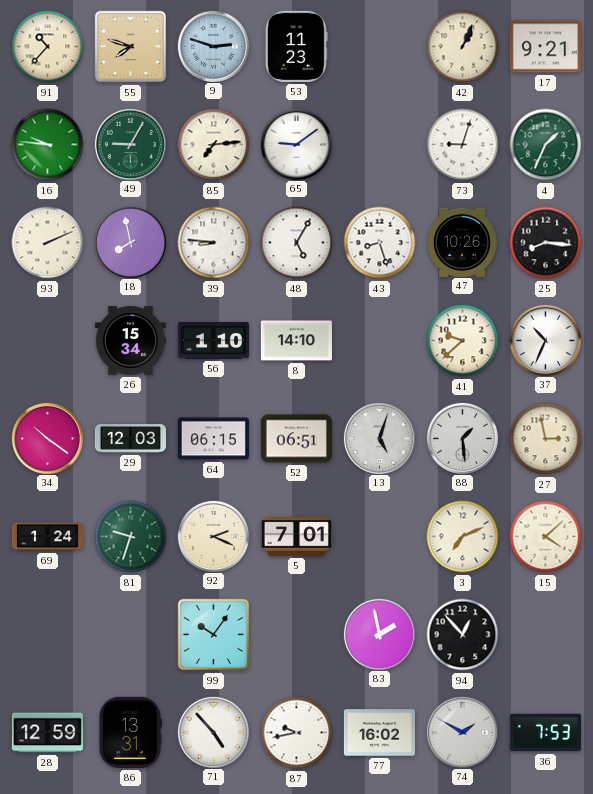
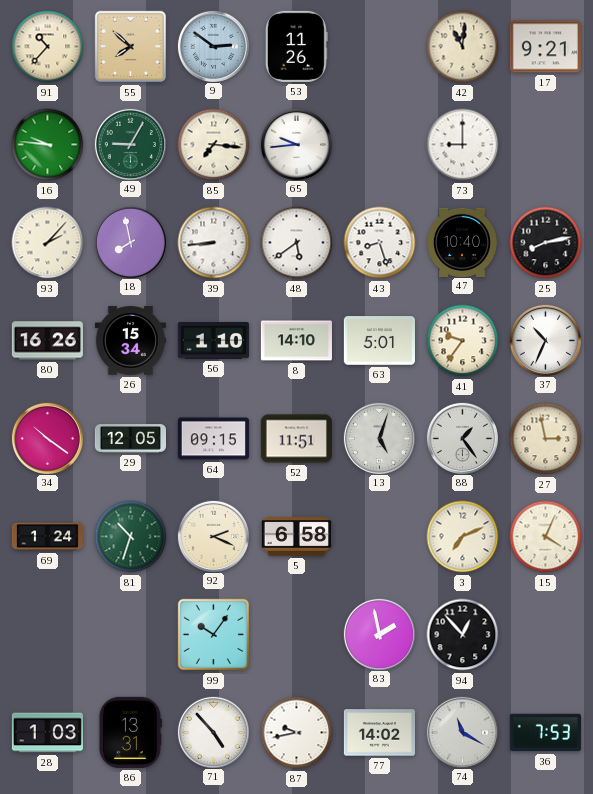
55: 7:48 -> 7:52
9: 2:48 -> 2:51
53: 11:23 -> 11:26
42: 1:04 -> 11:01
85: 7:14 -> 7:16
65: 9:09 -> 9:44
73: 9:03 -> 9:00
4: 1:34 -> none
93: 2:11 -> 2:07
39: 8:46 -> 8:44
48: 5:05 -> 5:39
47: 10:26 -> 10:40
25: 8:16 -> 8:13
80: none -> 16:26
63: none -> 5:01
41: 9:38 -> 9:36
29: 12:03 -> 12:05
64: 06:15 -> 09:15
52: 06:51 -> 11:51
88: 1:29 -> 1:24
81: 9:33 -> 10:33
5: 7:01 -> 6:58
15: 4:08 -> 4:04
28: 12:59 -> 1:03
77: 16:02 -> 14:02
74: 1:50 -> 11:20
